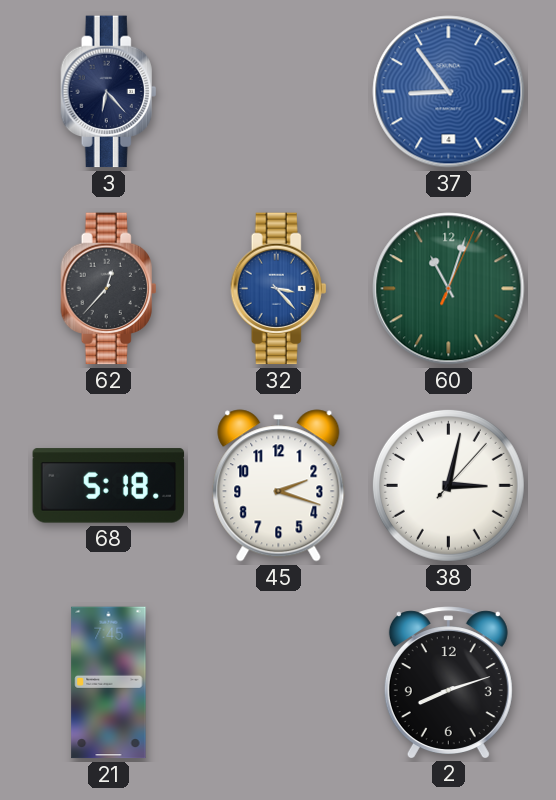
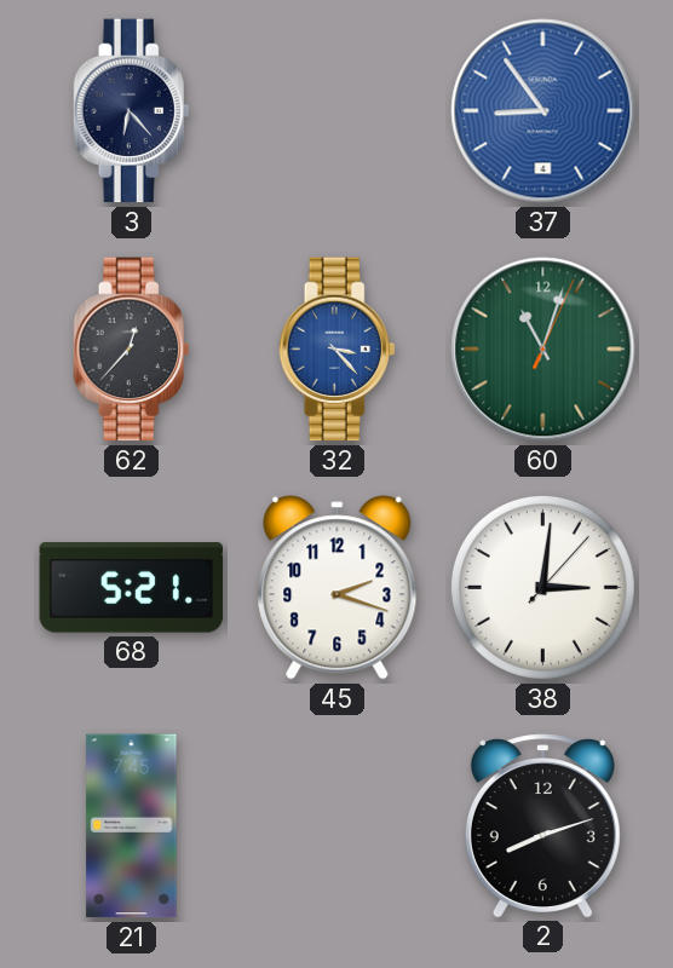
68: 5:18 -> 5:21
38: 3:02 -> 3:01
